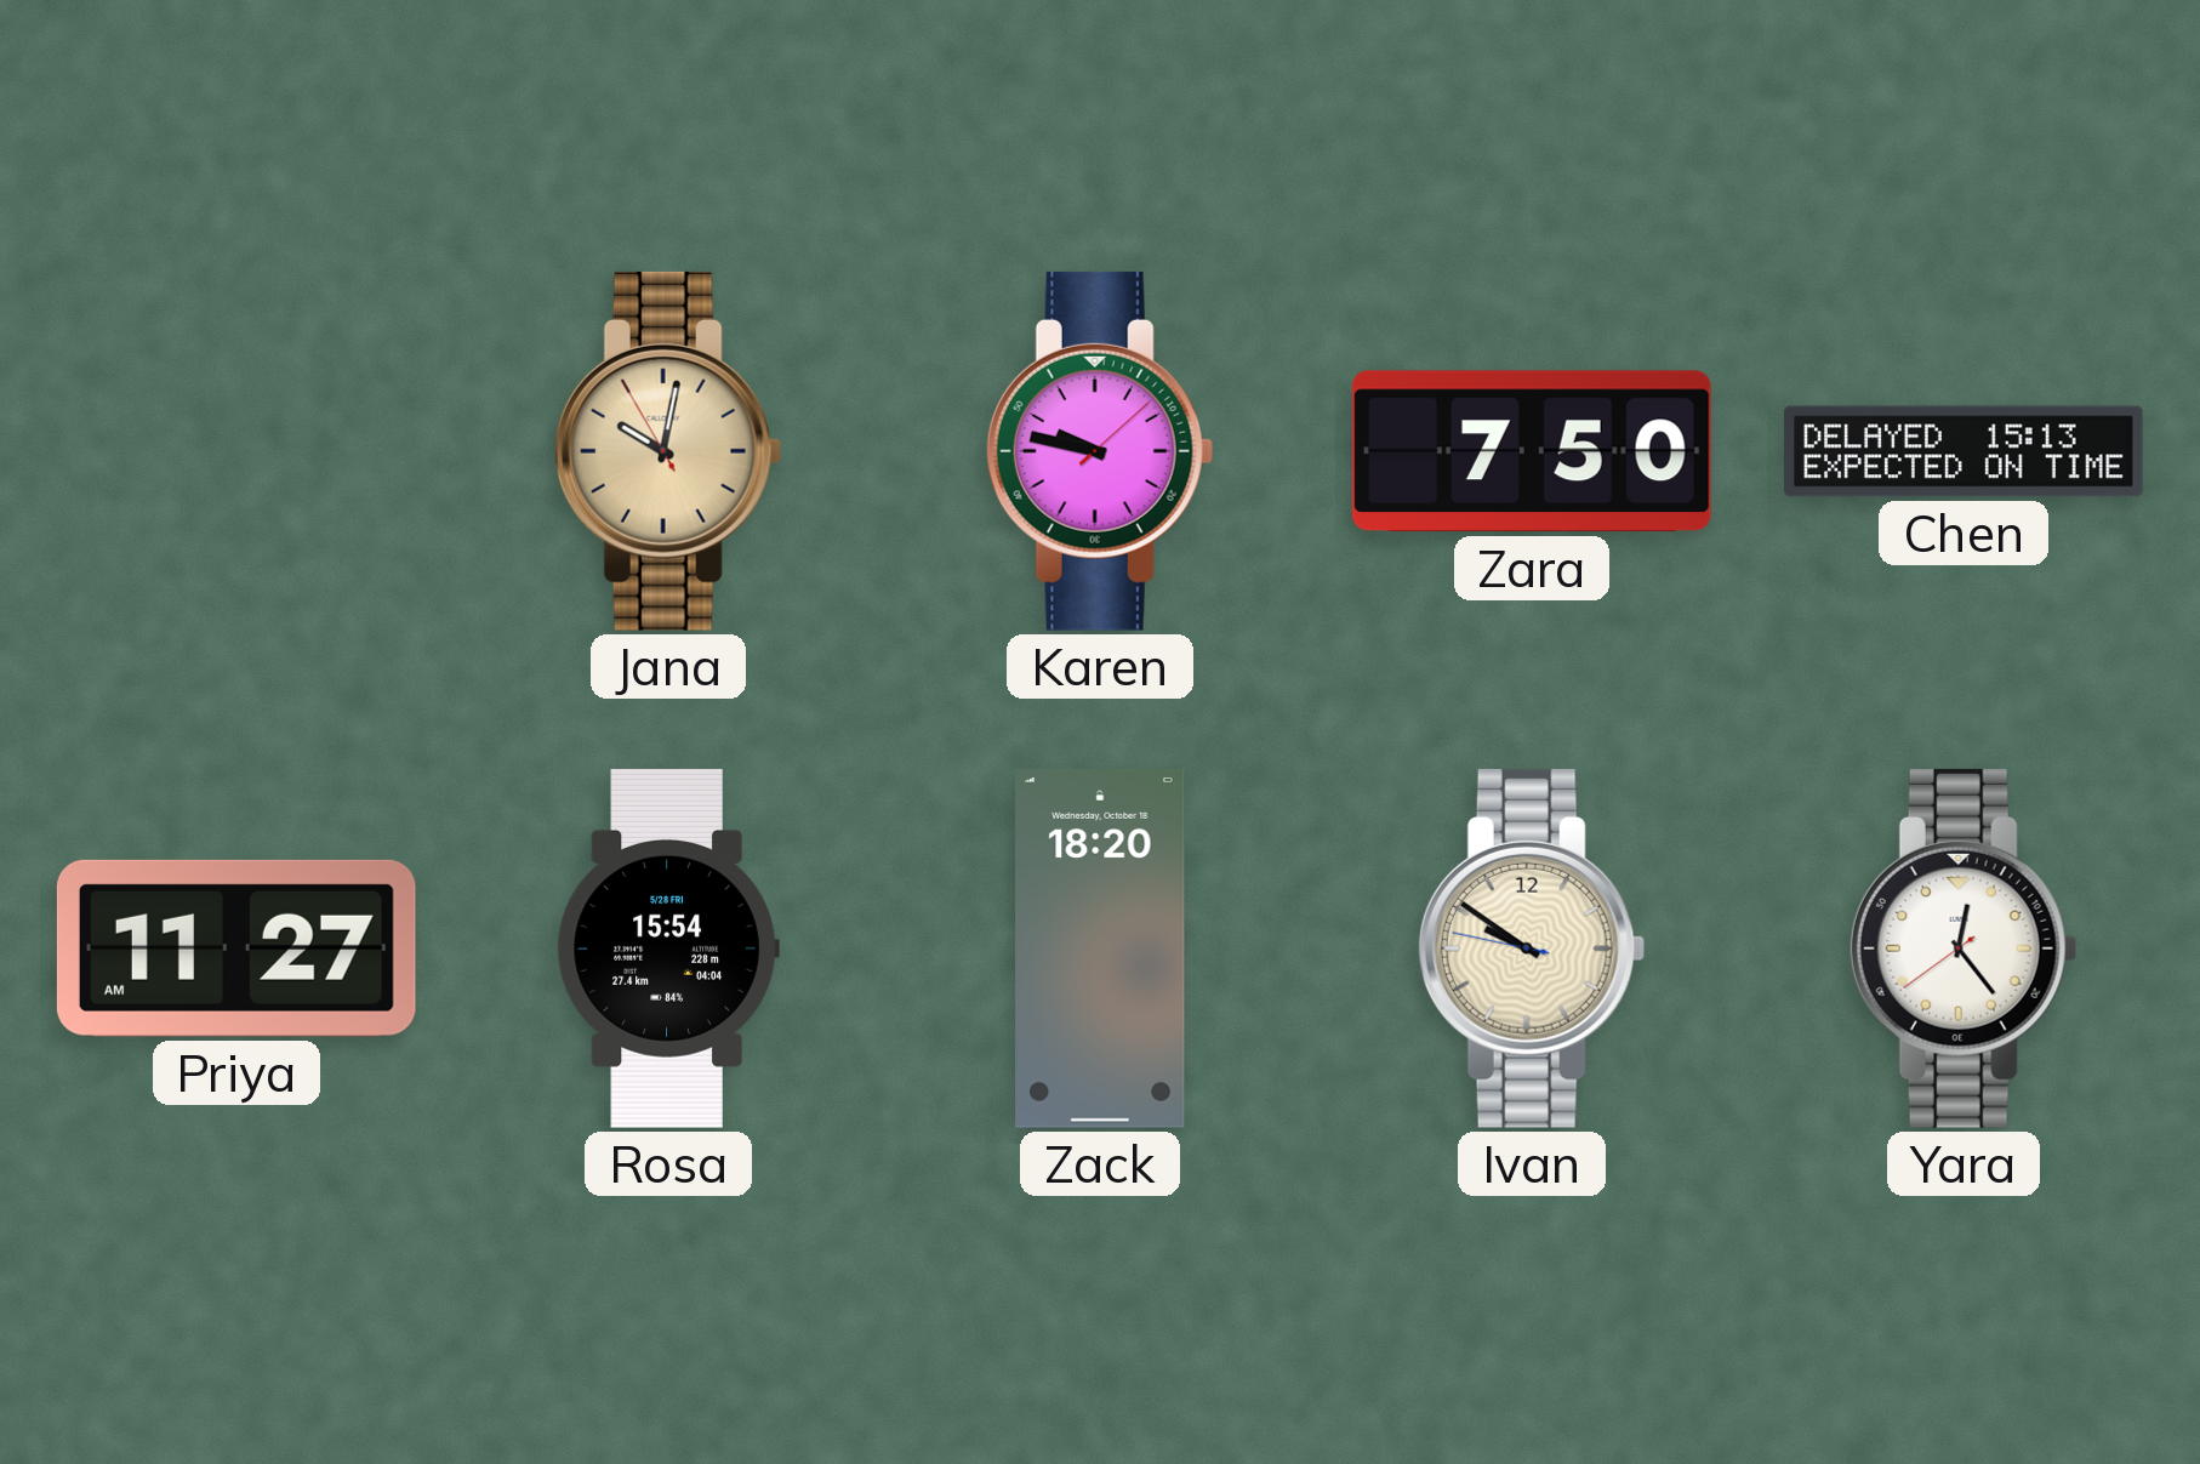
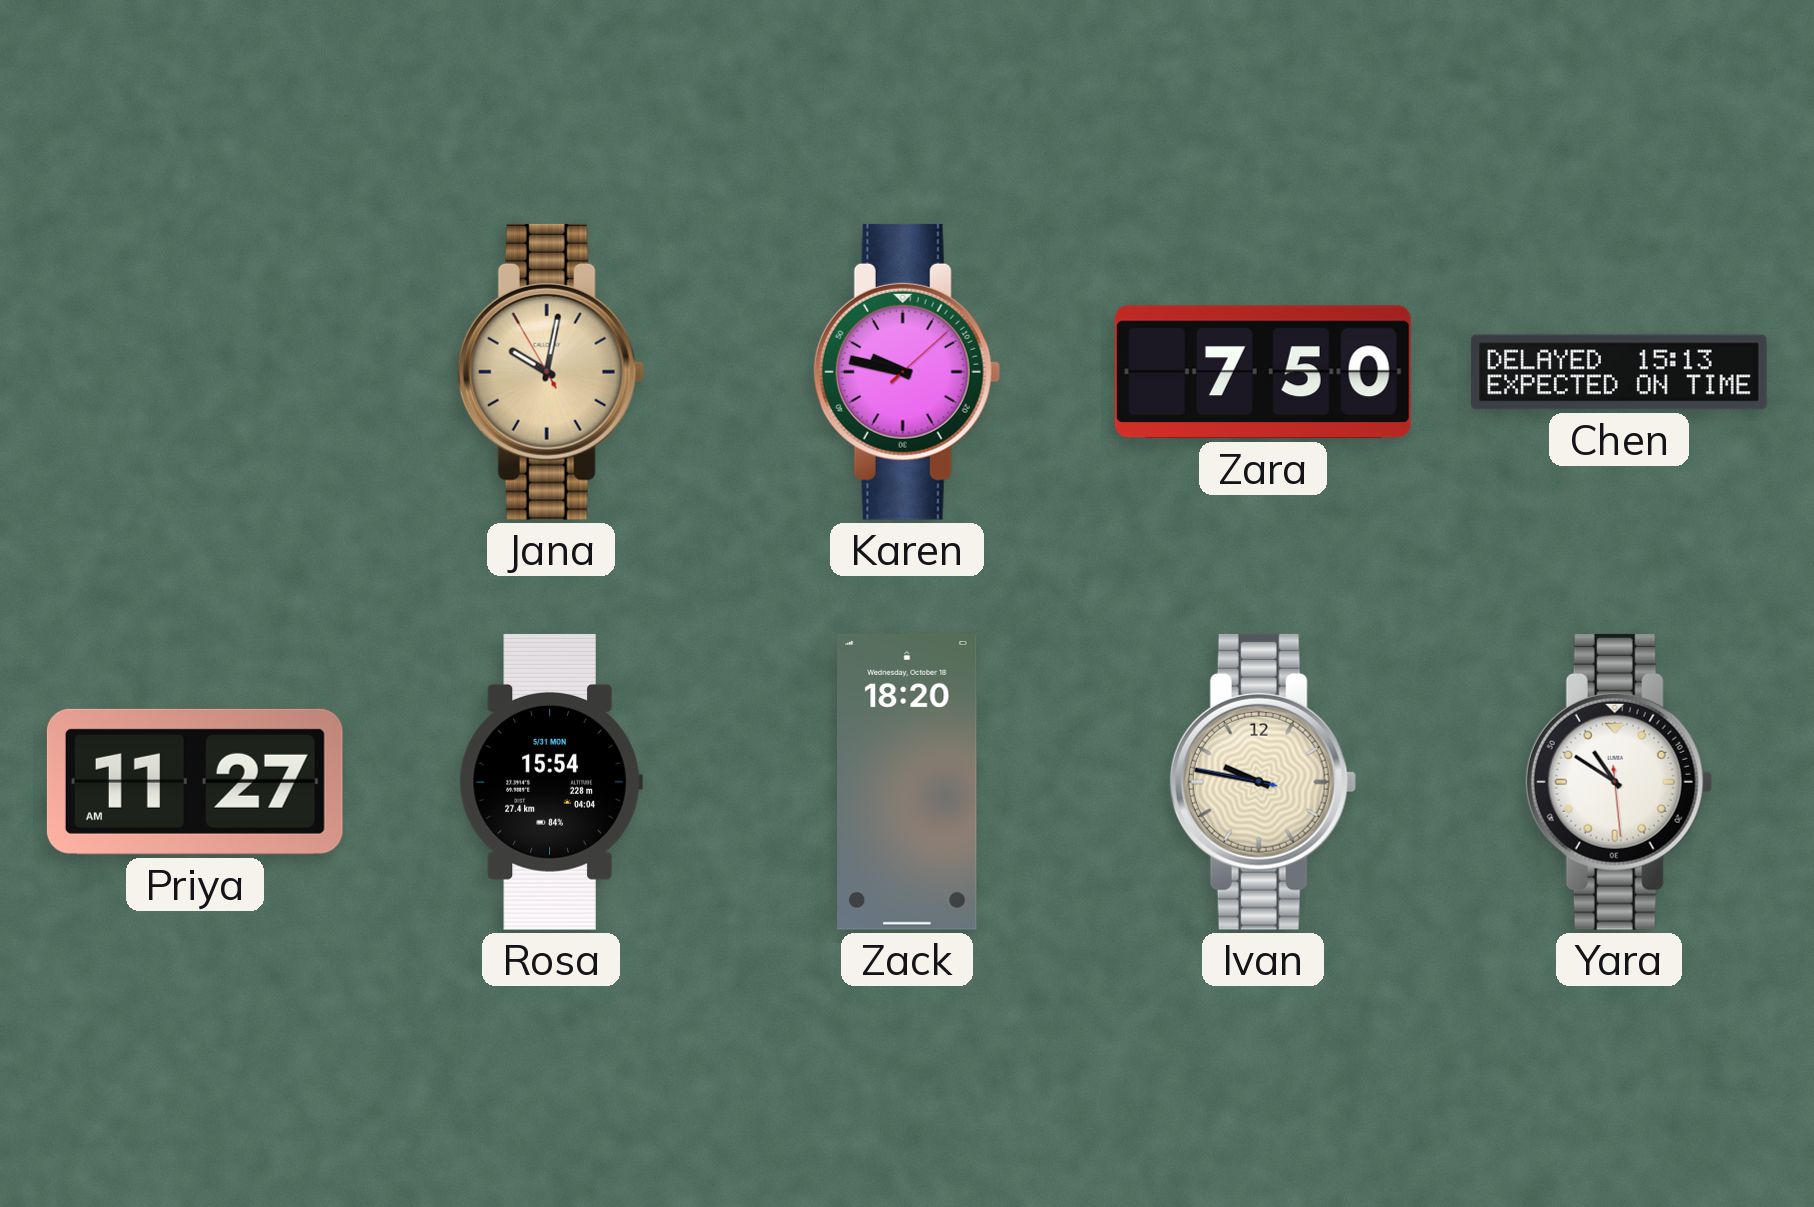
Rosa date: 5/28 FRI -> 5/31 MON
Ivan: 9:50 -> 9:46
Yara: 12:23 -> 10:50
